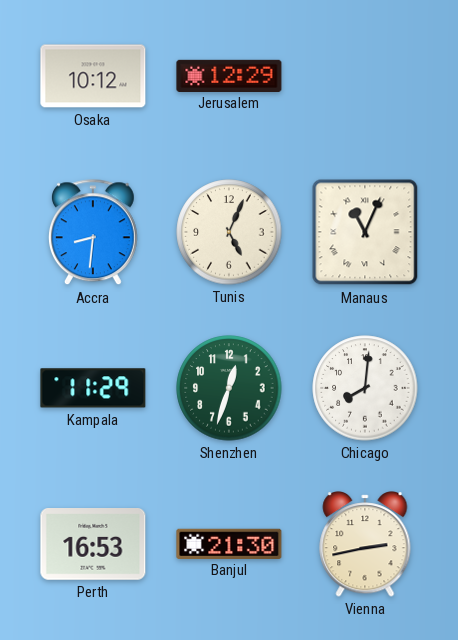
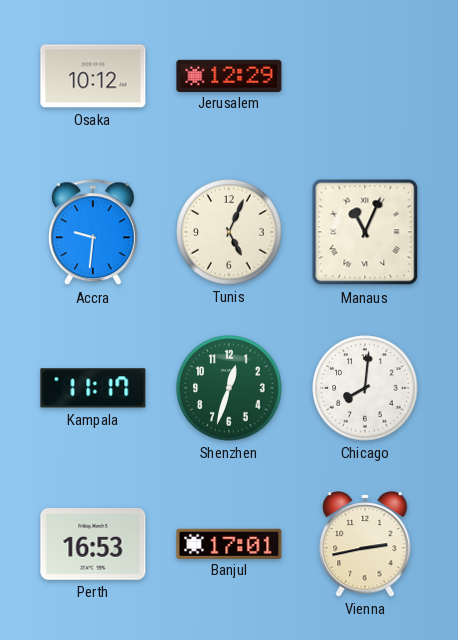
Accra: 8:31 -> 9:31
Kampala: 11:29 -> 11:17
Banjul: 21:30 -> 17:01
